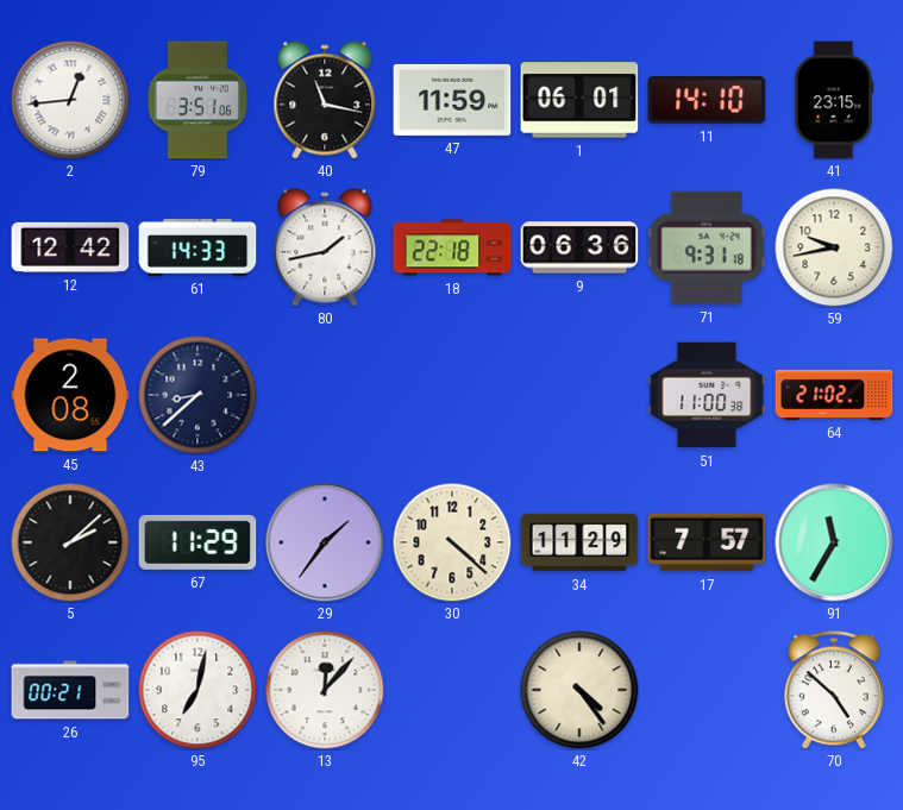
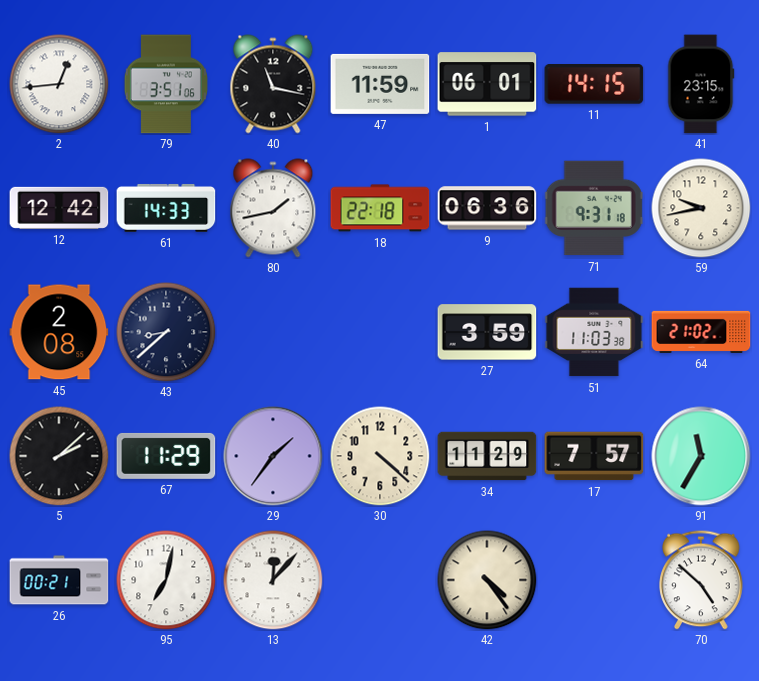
11: 14:10 -> 14:15
27: none -> 3:59
51: 11:00 -> 11:03
